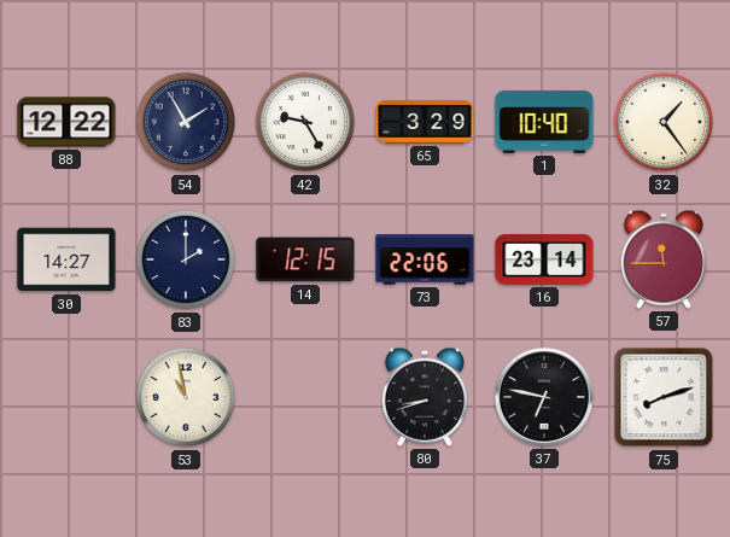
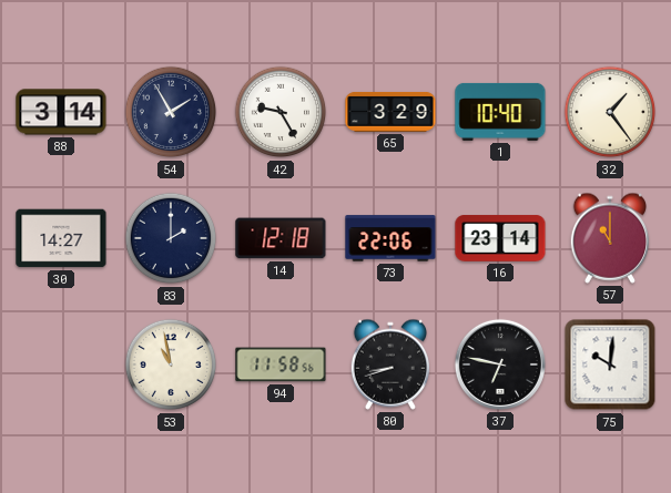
88: 12:22 -> 3:14
14: 12:15 -> 12:18
57: 11:45 -> 11:00
94: none -> 11:58
75: 8:12 -> 10:01
